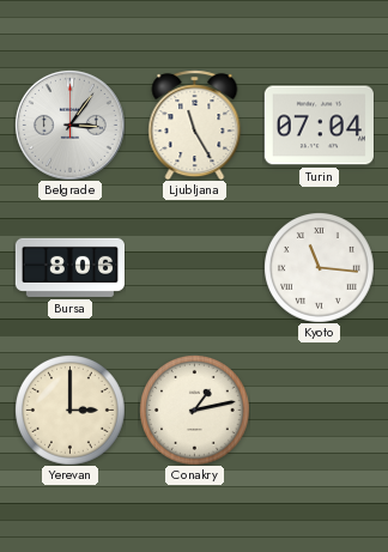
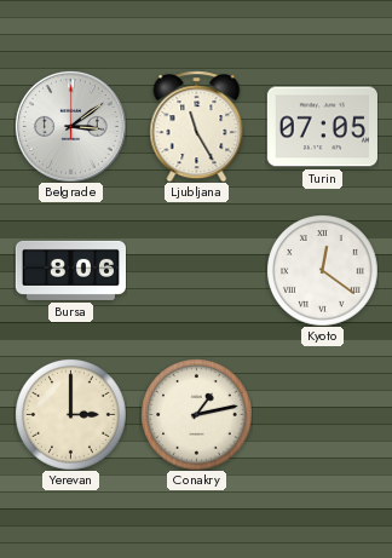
Belgrade: 3:06 -> 3:09
Turin: 07:04 -> 07:05
Kyoto: 11:16 -> 12:21
